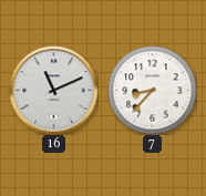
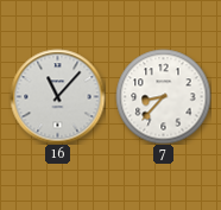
16: 11:11 -> 11:07
